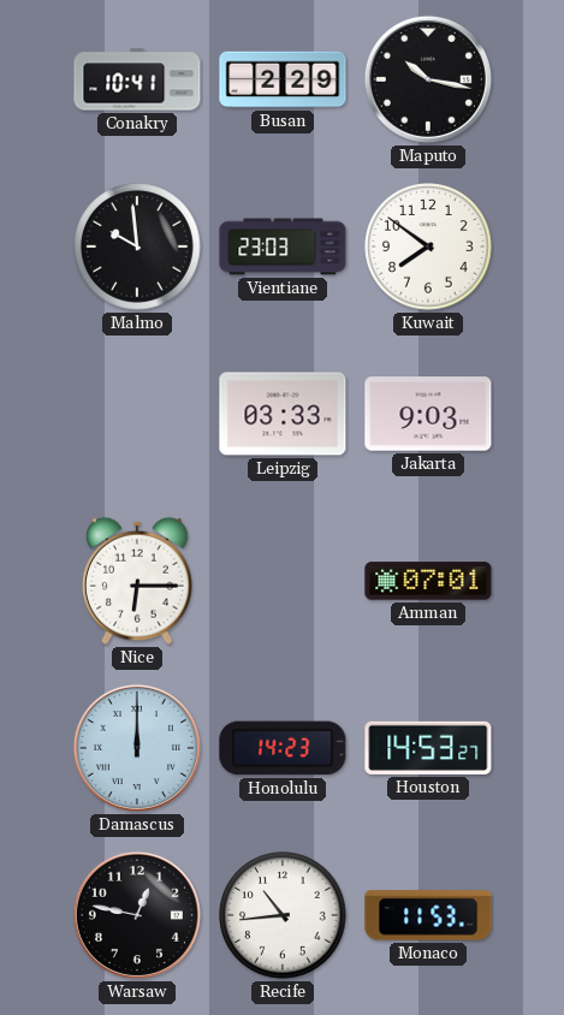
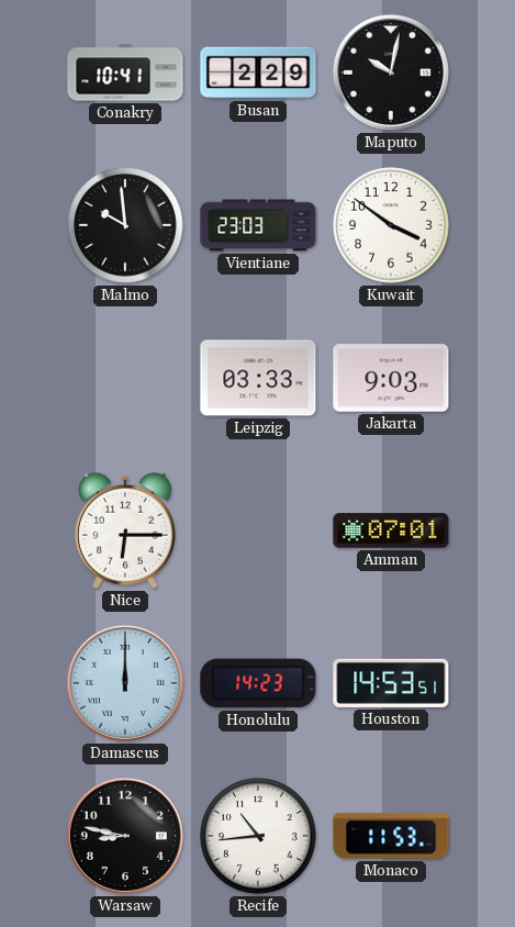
Maputo: 10:17 -> 10:02
Kuwait: 7:51 -> 3:51
Houston: 14:53:27 -> 14:53:51
Warsaw: 12:47 -> 8:47
